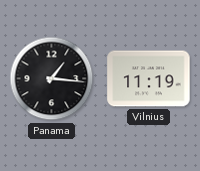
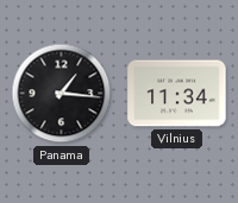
Vilnius: 11:19 -> 11:34
